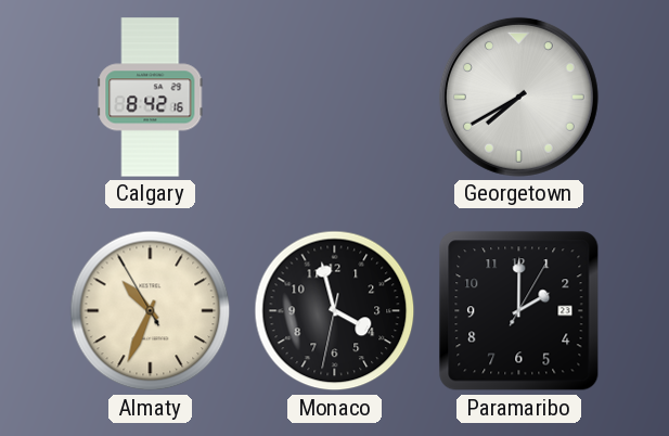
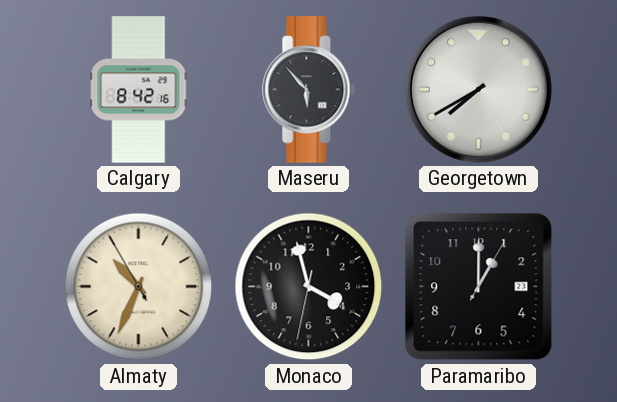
Maseru: none -> 5:53
Paramaribo: 2:00 -> 1:00
